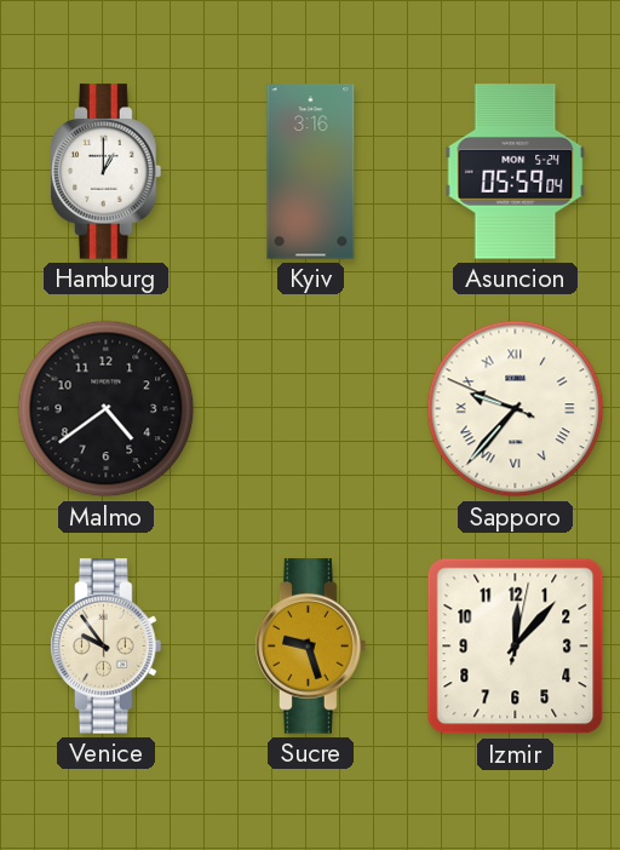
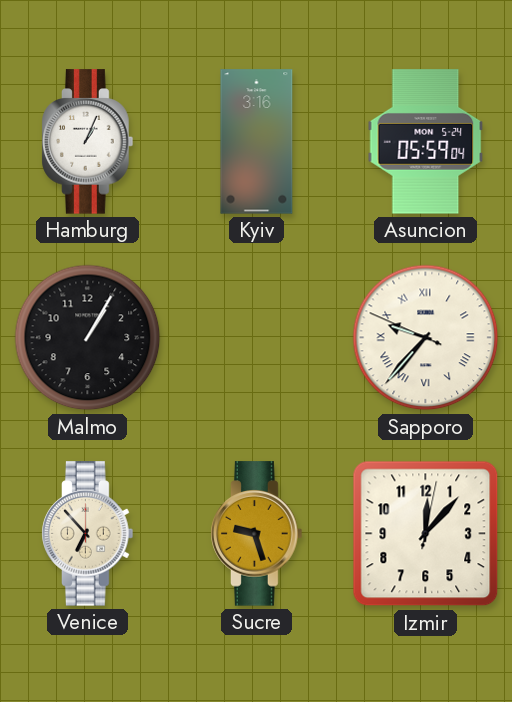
Hamburg: 1:00 -> 1:04
Malmo: 4:39 -> 1:05
Venice: 9:54 -> 6:53
